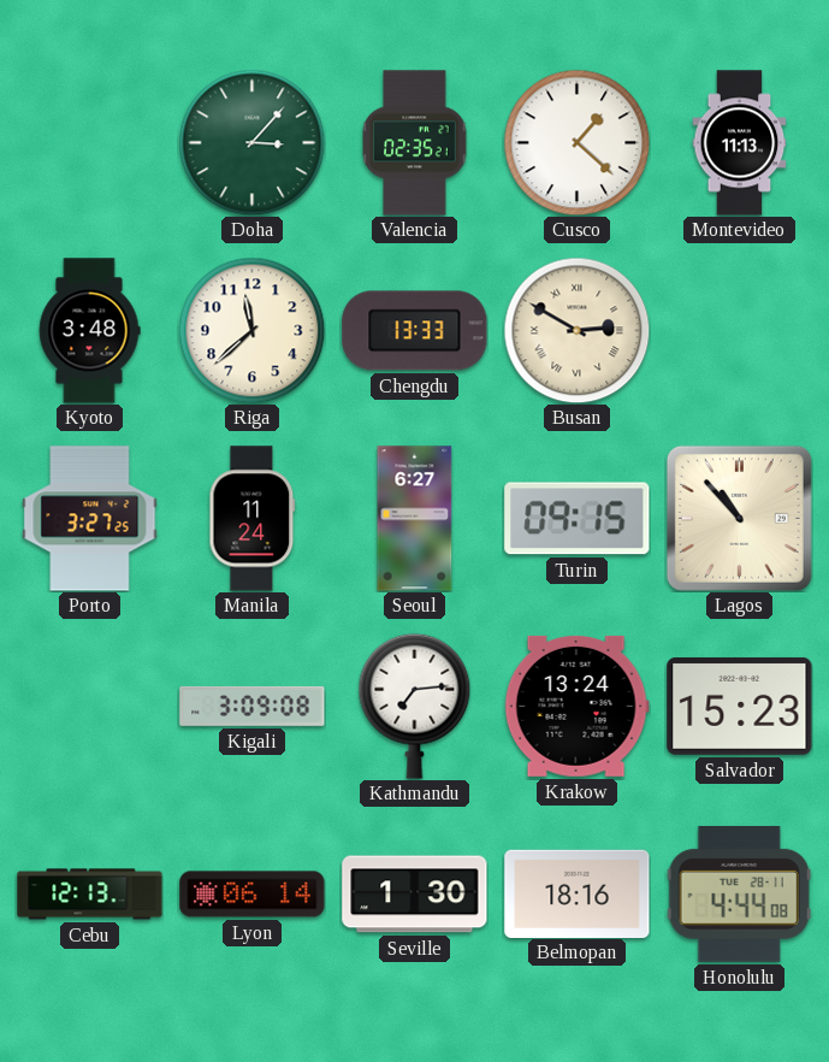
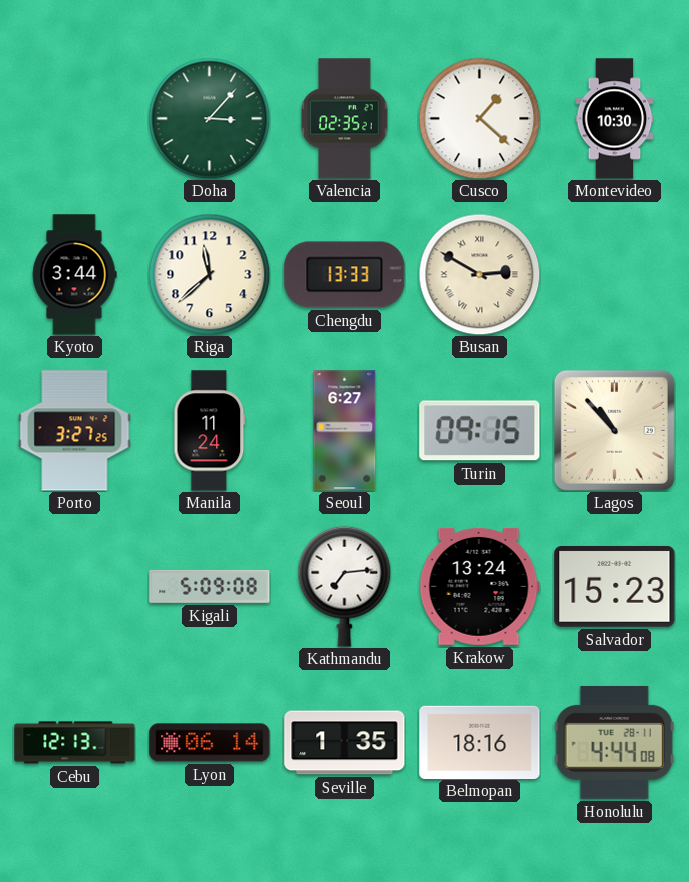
Montevideo: 11:13 -> 10:30
Kyoto: 3:48 -> 3:44
Kigali: 3:09 -> 5:09
Seville: 1:30 -> 1:35
